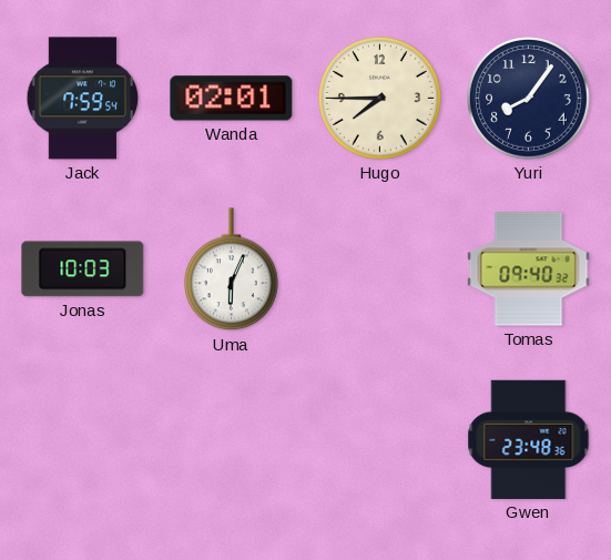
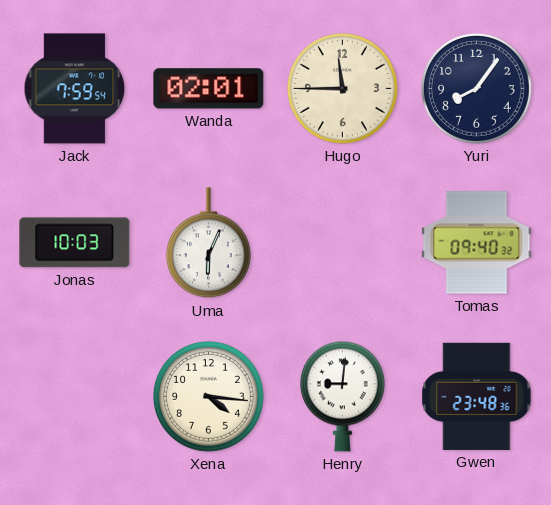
Hugo: 7:45 -> 11:45
Xena: none -> 4:16
Henry: none -> 9:01
